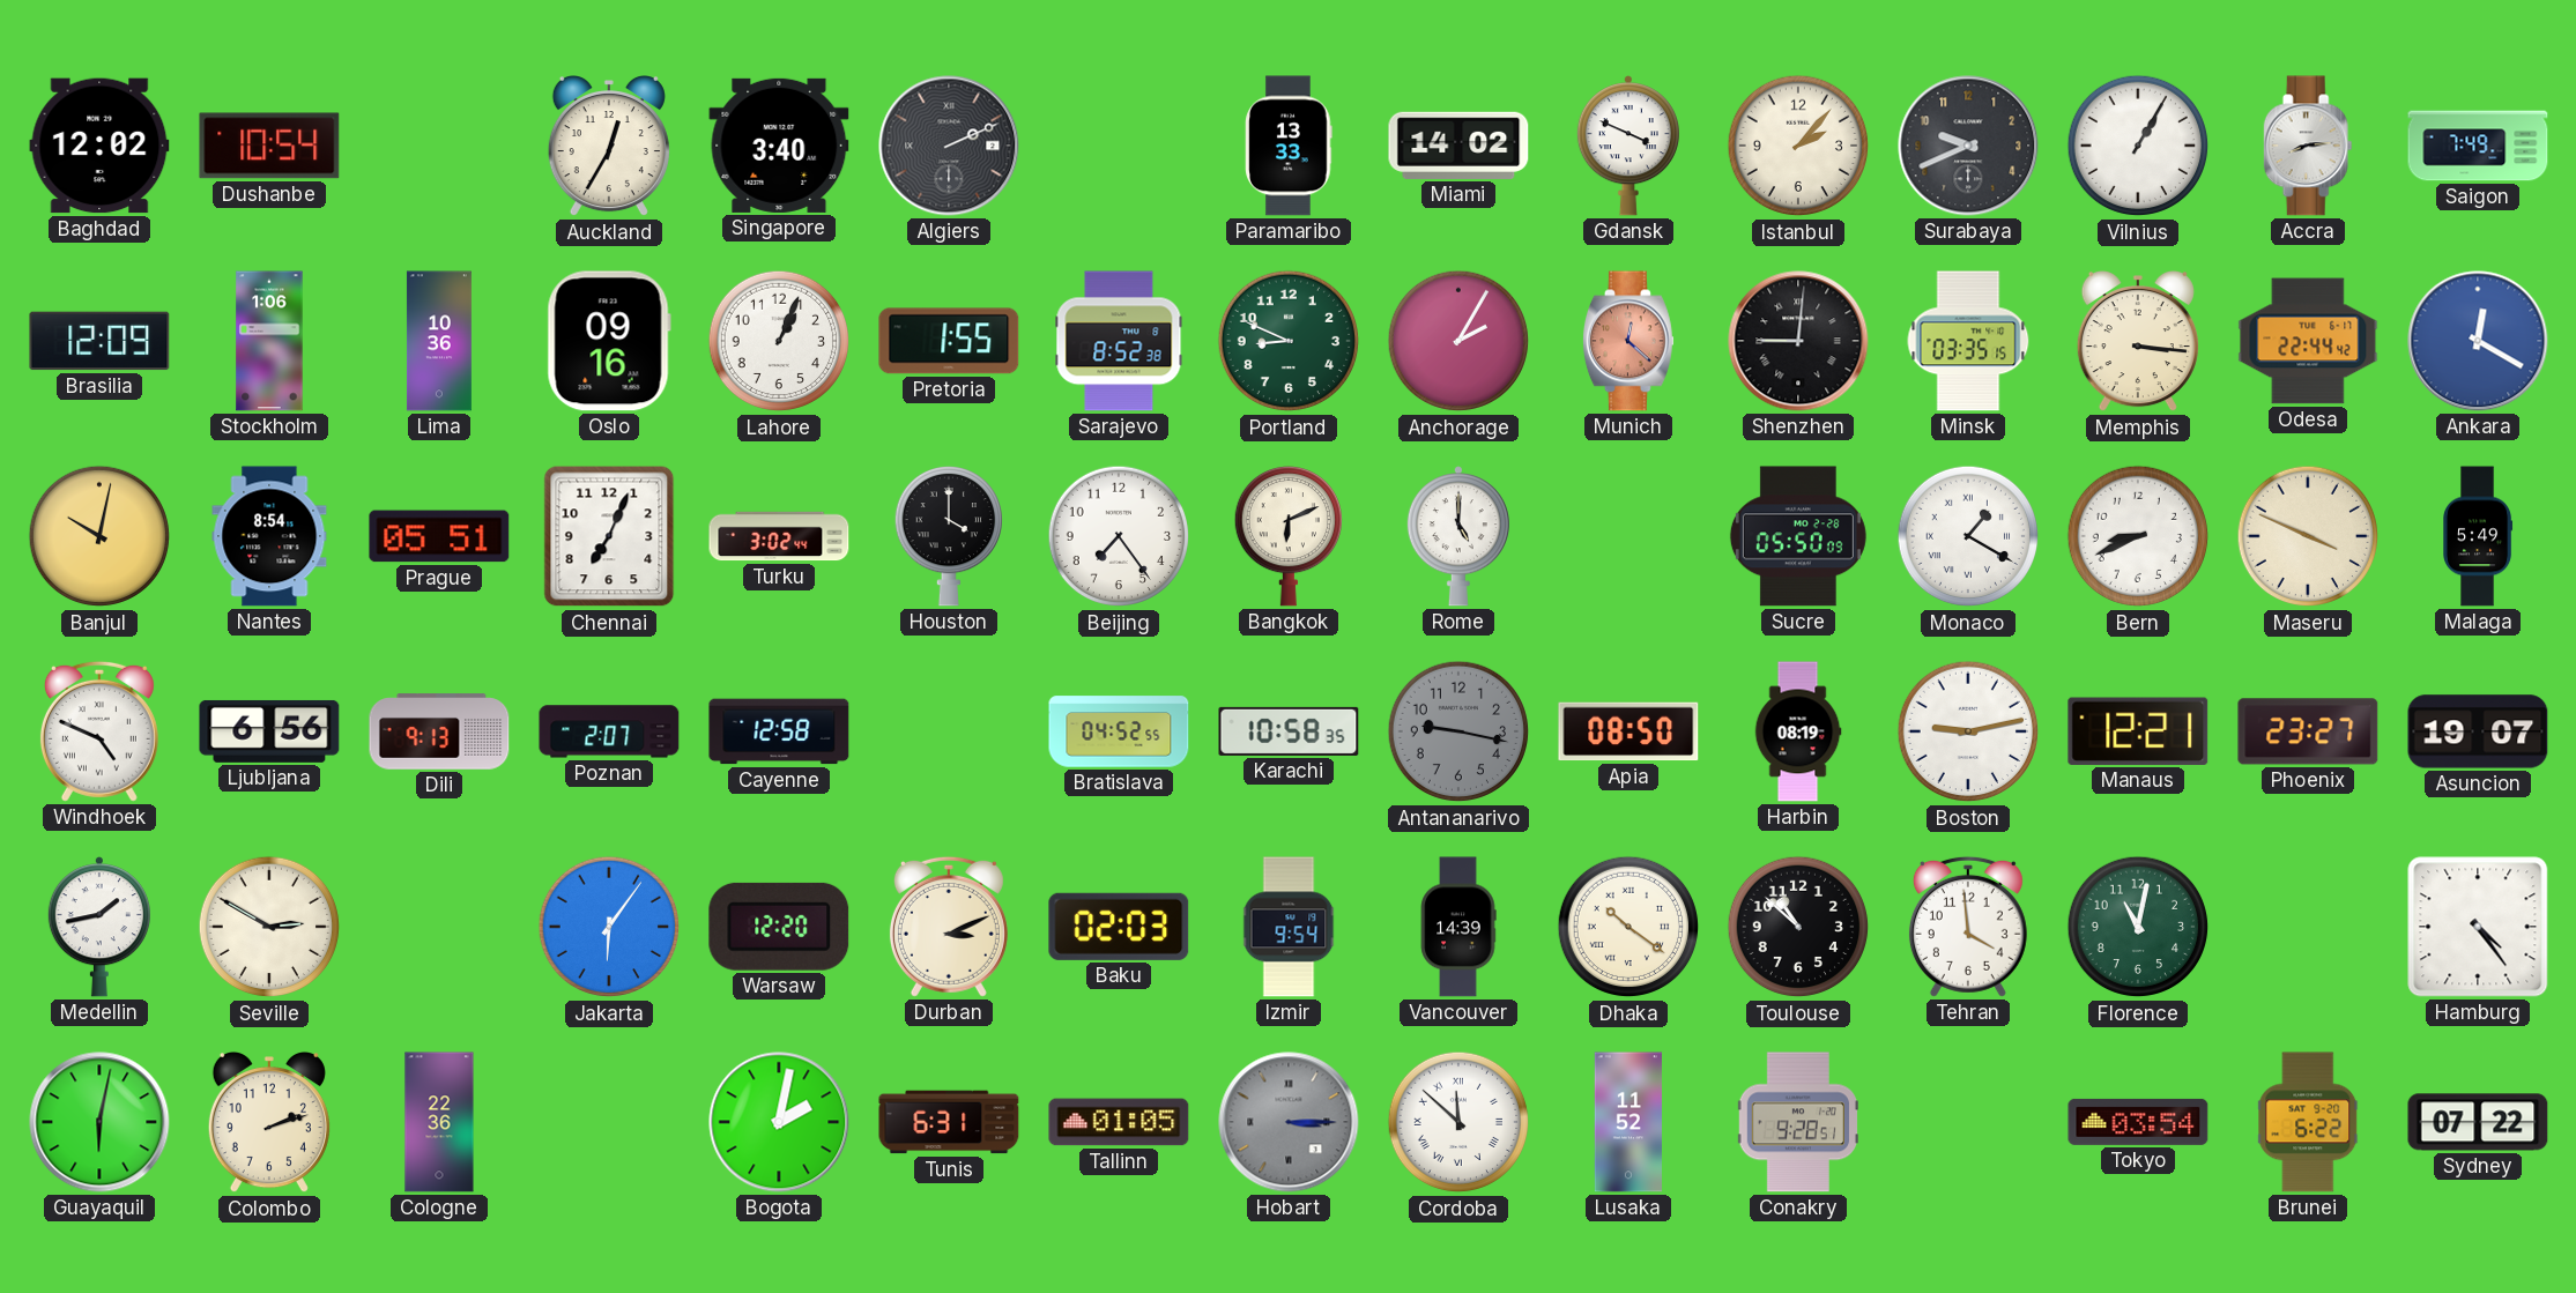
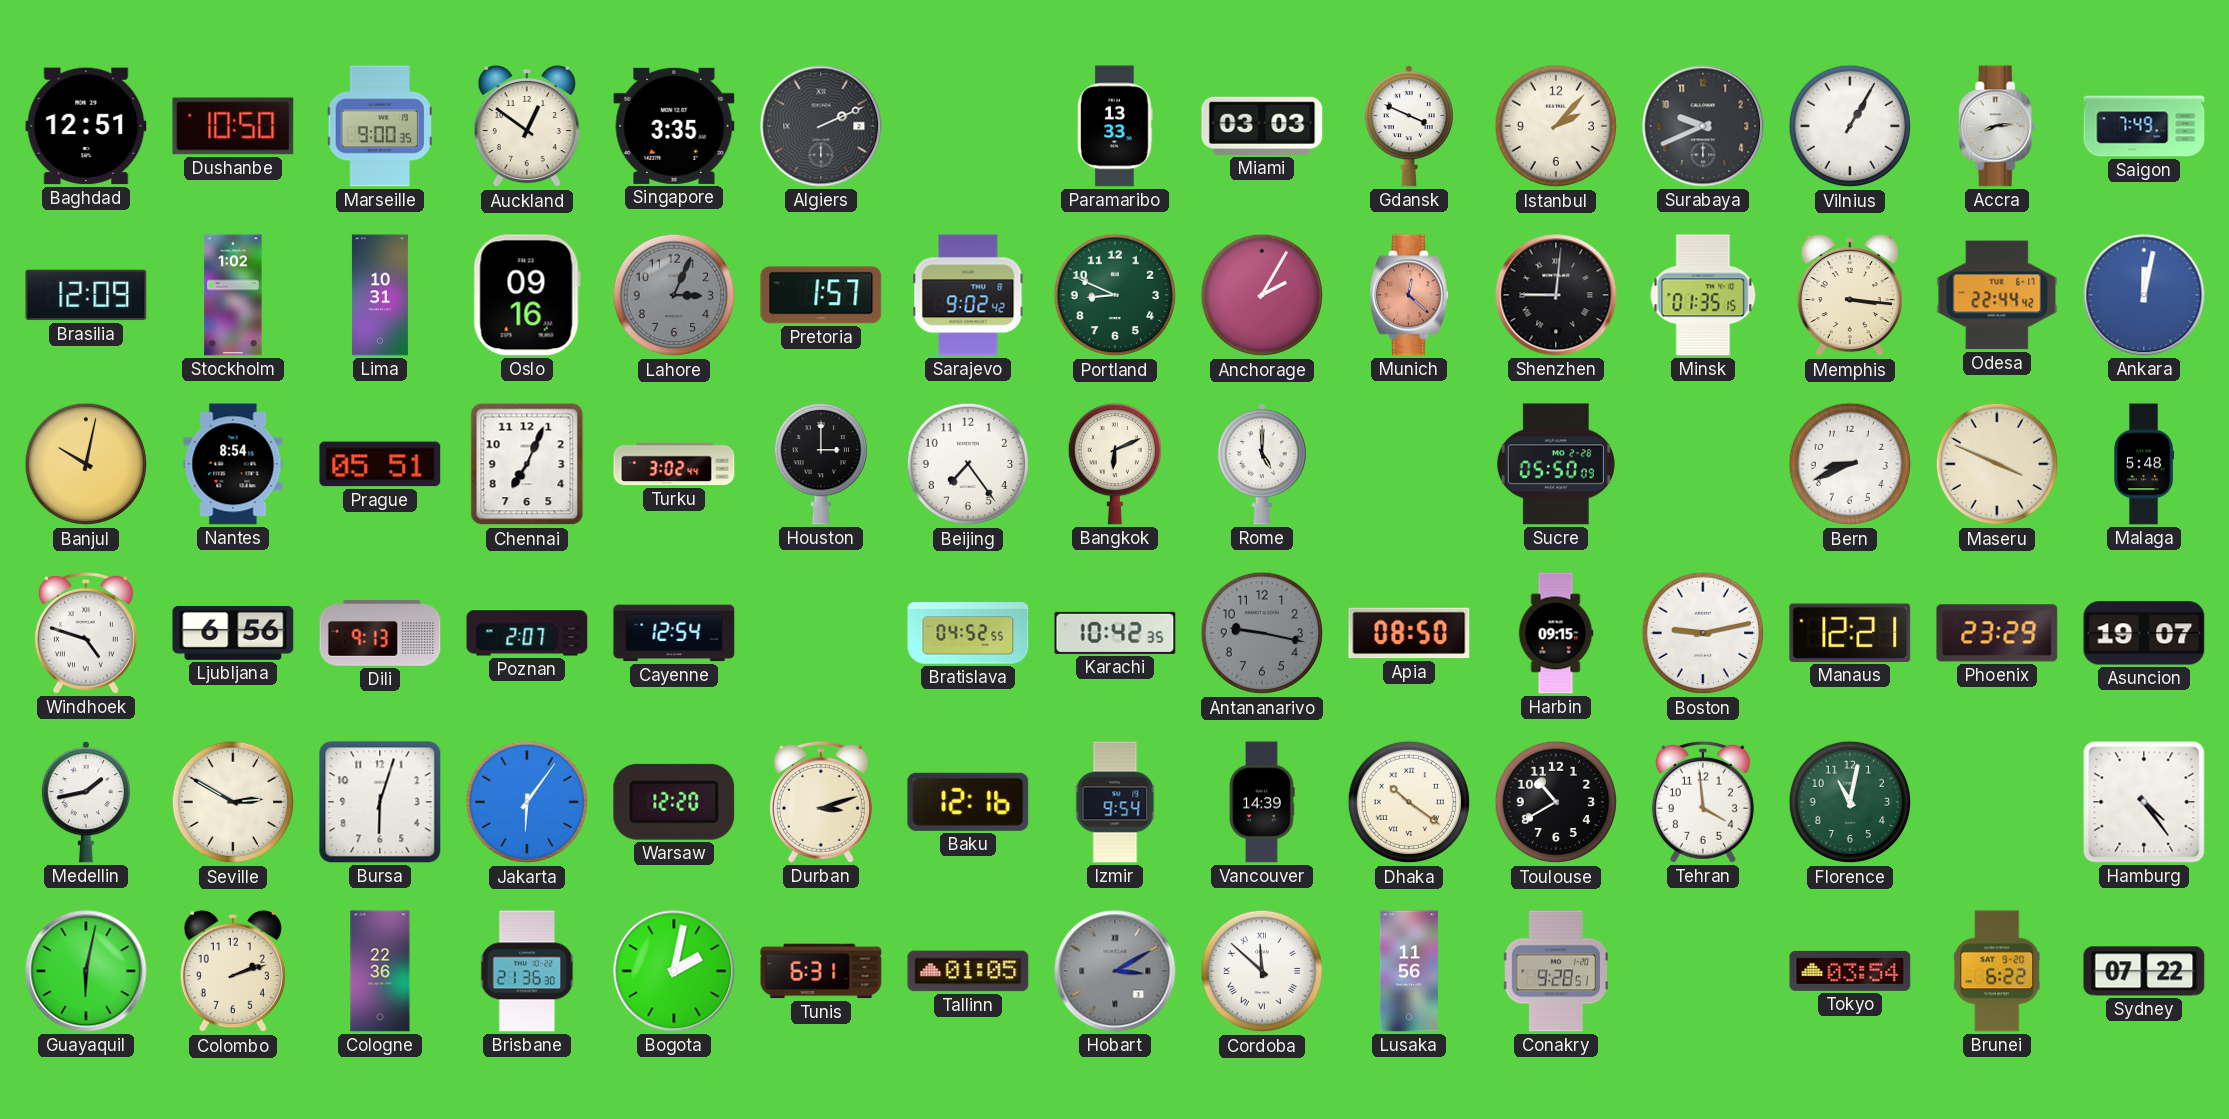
Baghdad: 12:02 -> 12:51
Dushanbe: 10:54 -> 10:50
Marseille: none -> 9:00
Auckland: 12:35 -> 12:51
Singapore: 3:40 -> 3:35
Miami: 14:02 -> 03:03
Stockholm: 1:06 -> 1:02
Lima: 10:36 -> 10:31
Lahore: 1:04 -> 3:04
Lahore dial: white -> grey
Pretoria: 1:55 -> 1:57
Sarajevo: 8:52 -> 9:02
Minsk: 03:35 -> 01:35
Ankara: 12:20 -> 12:02
Houston: 4:00 -> 3:00
Monaco: 1:20 -> none
Malaga: 5:49 -> 5:48
Windhoek: 4:49 -> 4:48
Cayenne: 12:58 -> 12:54
Karachi: 10:58 -> 10:42
Harbin: 08:19 -> 09:15
Phoenix: 23:27 -> 23:29
Bursa: none -> 6:03
Durban: 3:11 -> 3:12
Baku: 02:03 -> 12:16
Toulouse: 10:52 -> 10:40
Brisbane: none -> 21:36
Hobart: 3:15 -> 3:10
Lusaka: 11:52 -> 11:56
